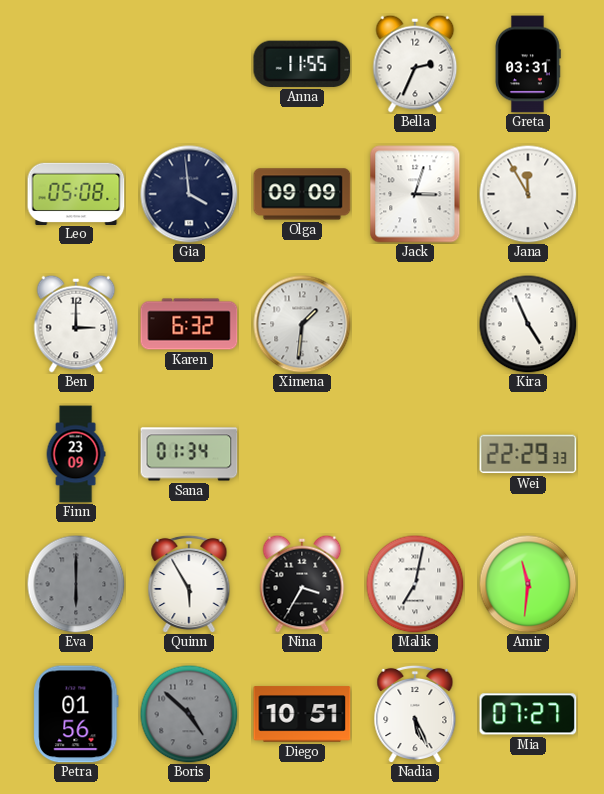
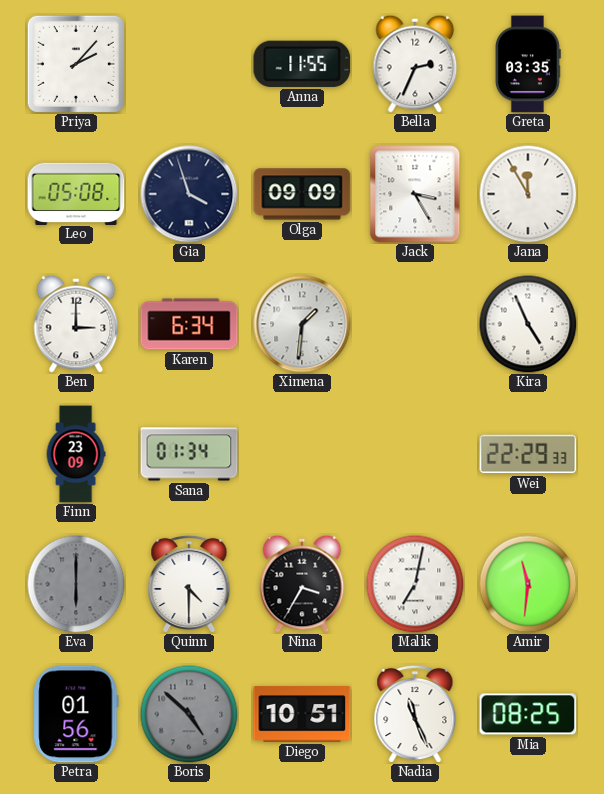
Priya: none -> 2:07
Greta: 03:31 -> 03:35
Gia: 3:59 -> 3:57
Jack: 3:03 -> 3:25
Karen: 6:32 -> 6:34
Quinn: 5:55 -> 4:30
Nadia: 5:26 -> 11:26
Mia: 07:27 -> 08:25
